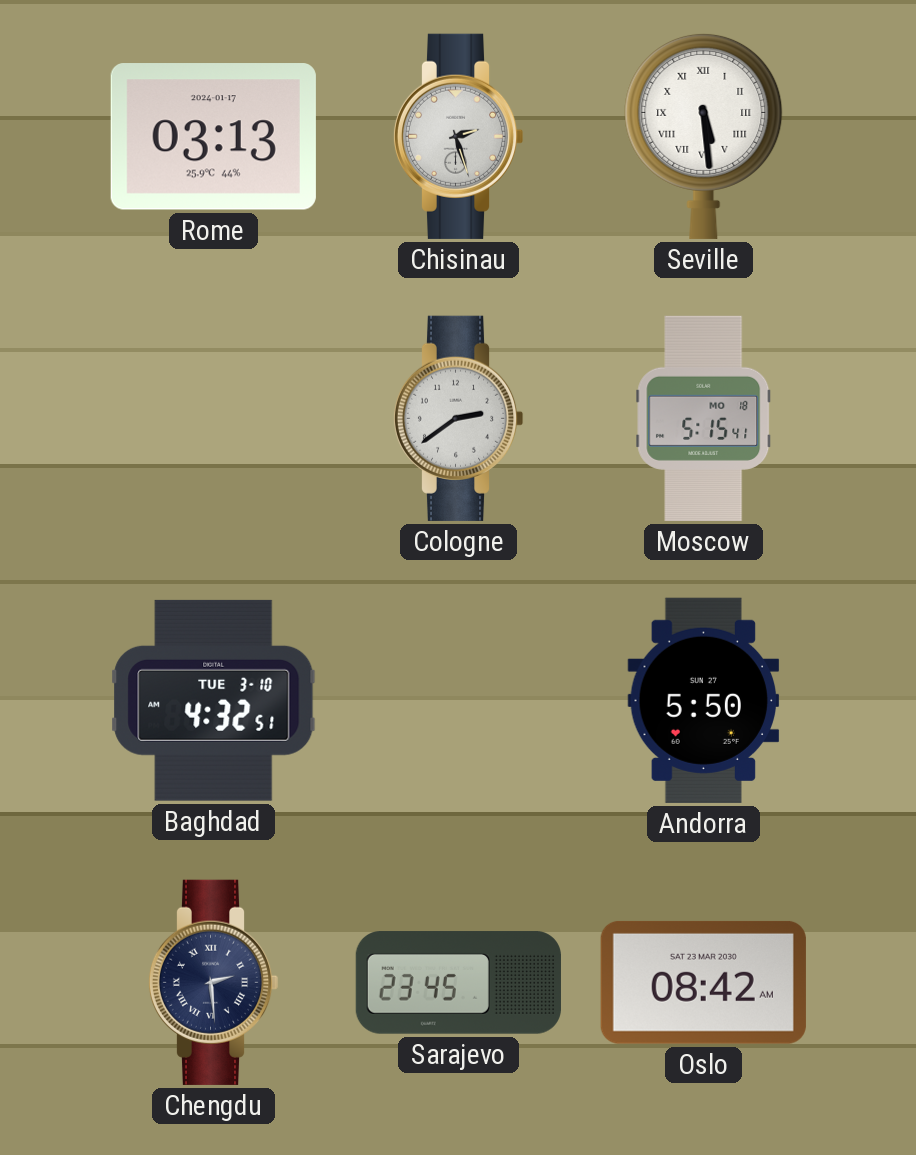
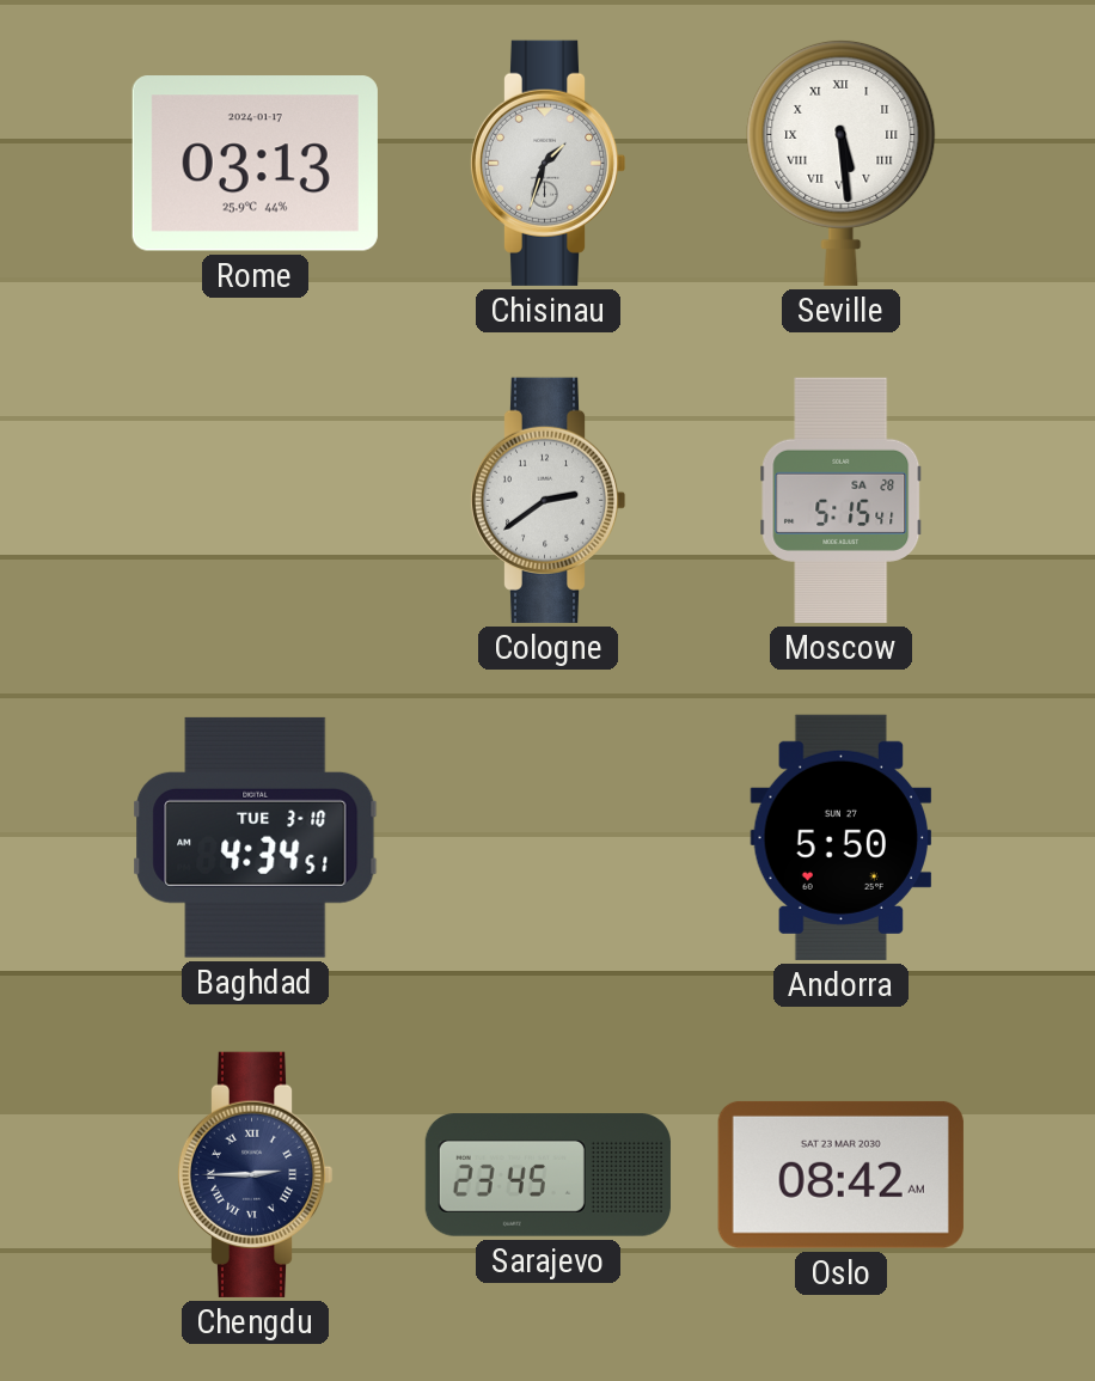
Chisinau: 2:27 -> 1:33
Moscow date: MO 18 -> SA 28
Baghdad: 4:32 -> 4:34
Chengdu: 2:29 -> 2:45
